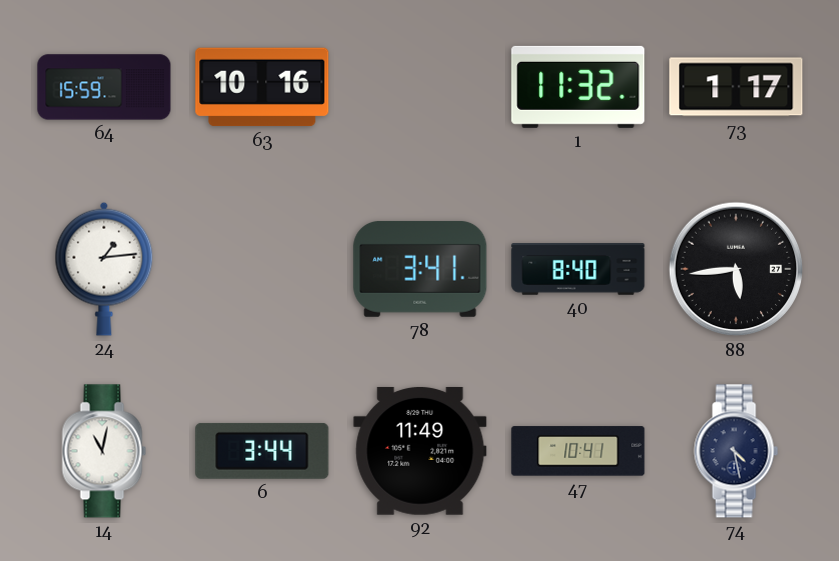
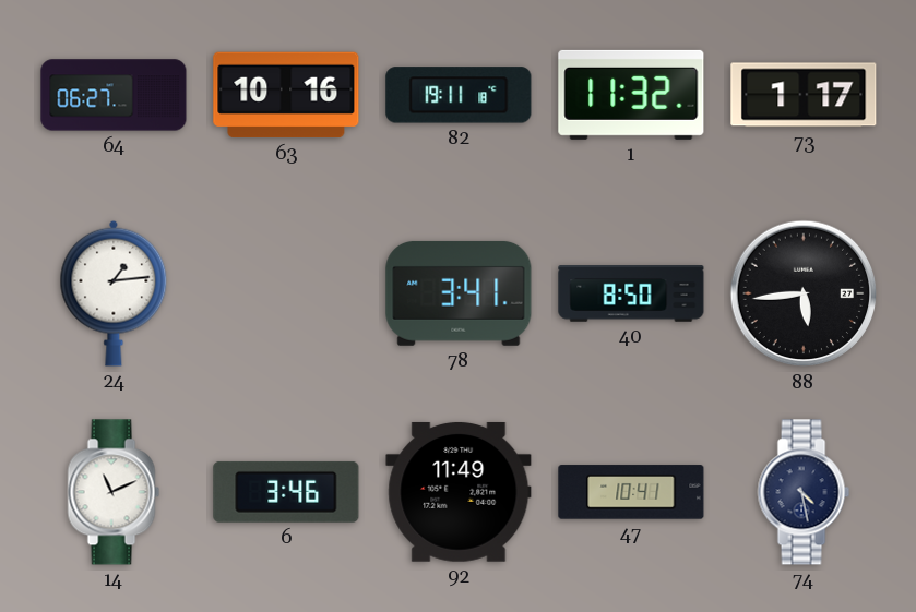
64: 15:59 -> 06:27
82: none -> 19:11
40: 8:40 -> 8:50
14: 11:02 -> 11:11
6: 3:44 -> 3:46
